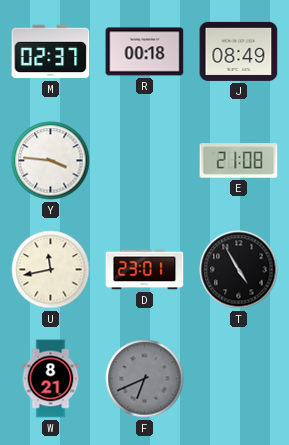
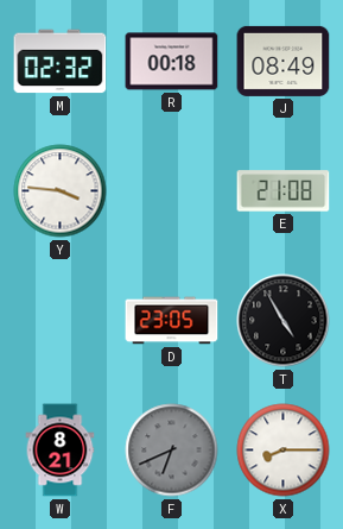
M: 02:37 -> 02:32
U: 11:43 -> none
D: 23:01 -> 23:05
X: none -> 8:15
